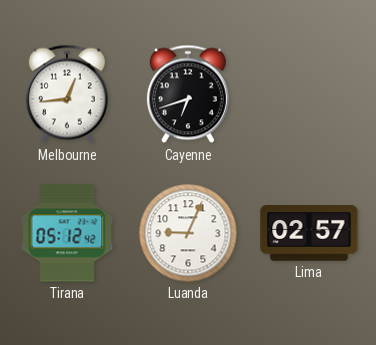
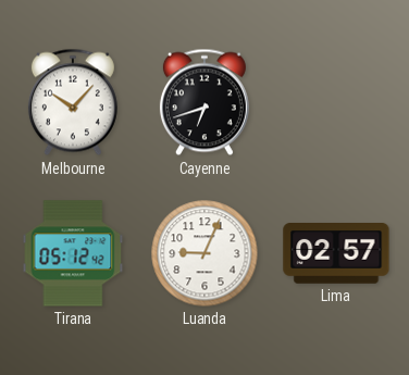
Melbourne: 12:44 -> 10:07
